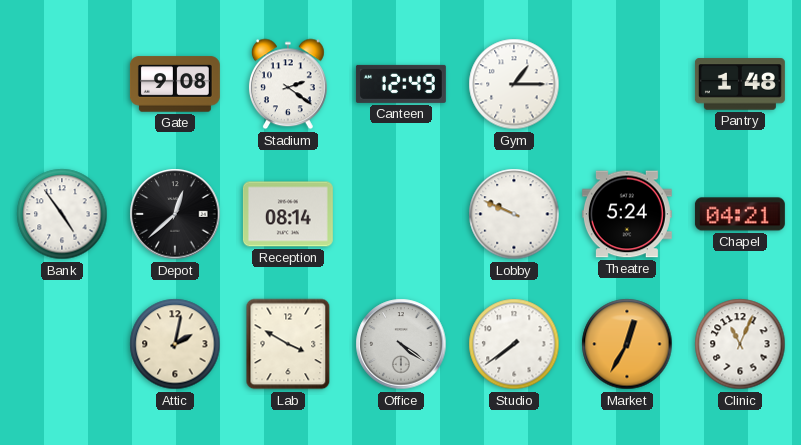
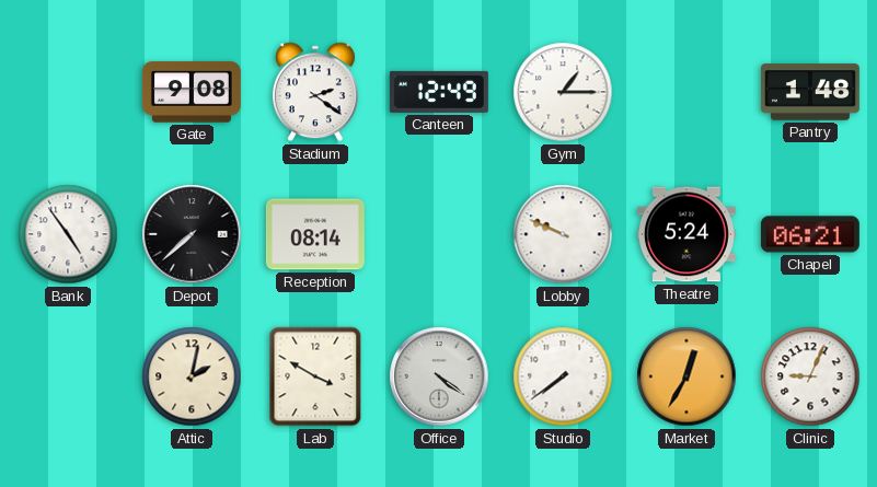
Depot: 12:38 -> 7:38
Chapel: 04:21 -> 06:21
Clinic: 11:04 -> 9:04
